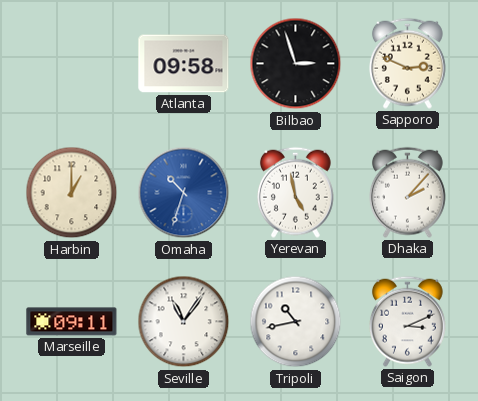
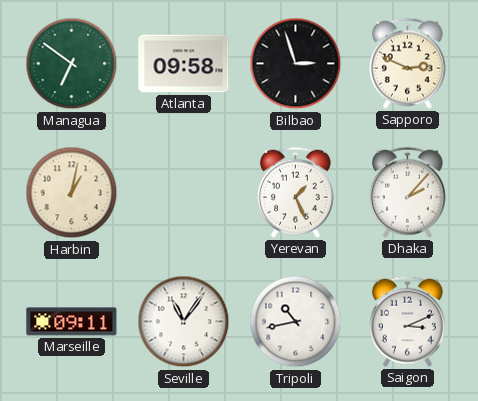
Managua: none -> 6:51
Harbin: 1:00 -> 1:02
Omaha: 10:33 -> none
Yerevan: 4:58 -> 1:26
